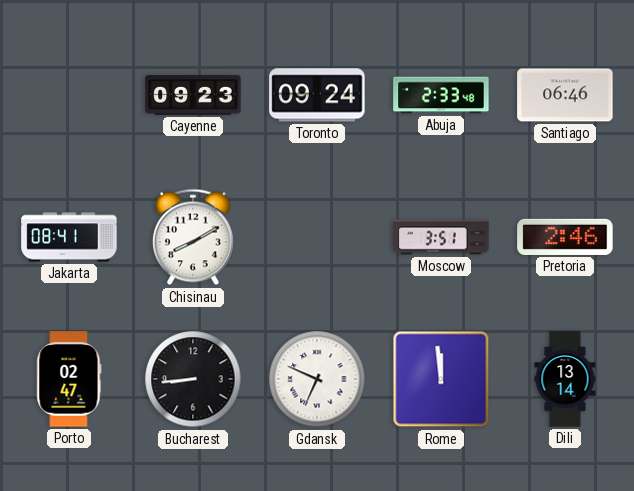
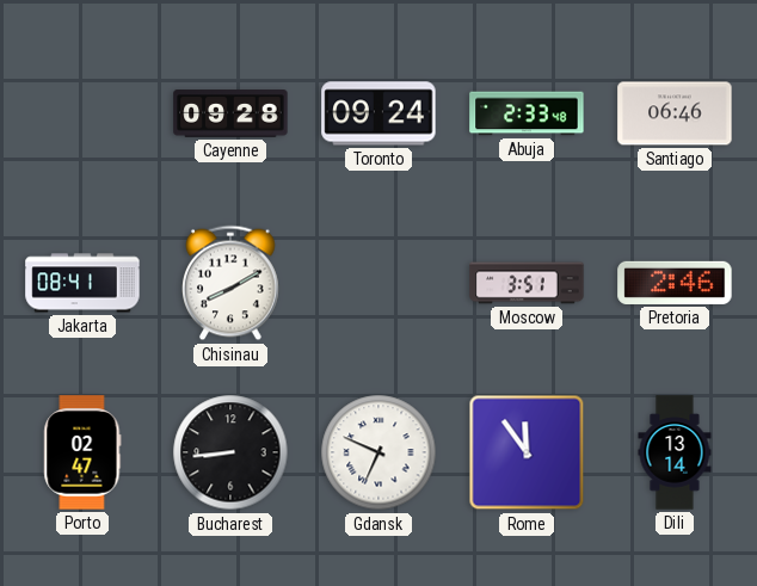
Cayenne: 09:23 -> 09:28
Rome: 11:59 -> 11:54
